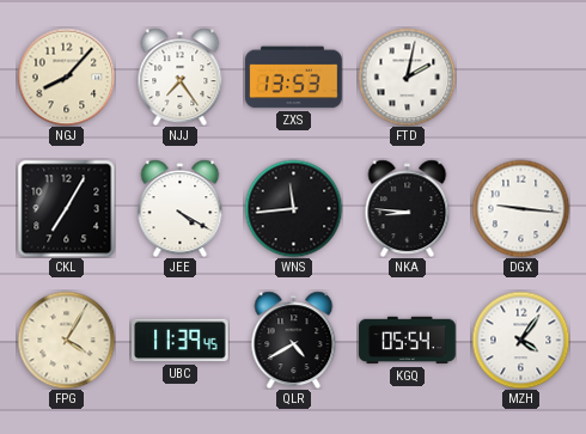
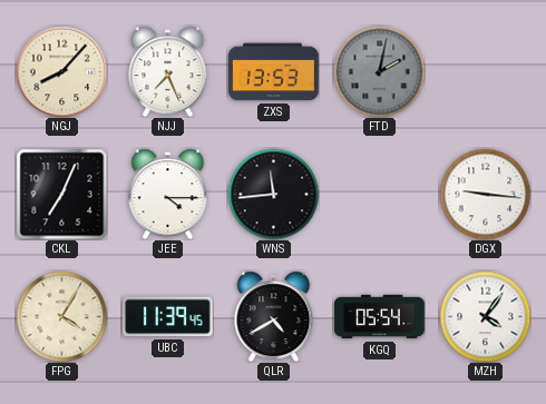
NJJ: 7:24 -> 7:26
FTD dial: white -> grey
CKL: 7:05 -> 7:04
JEE: 4:20 -> 4:15
NKA: 8:46 -> none
